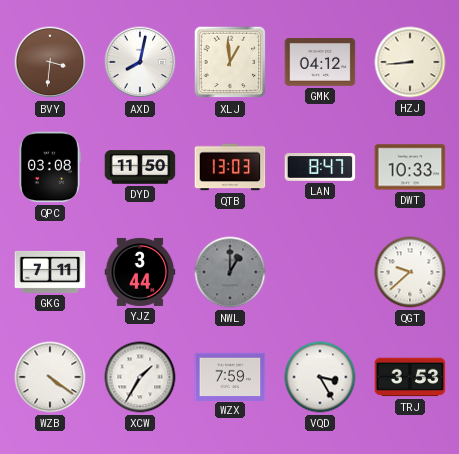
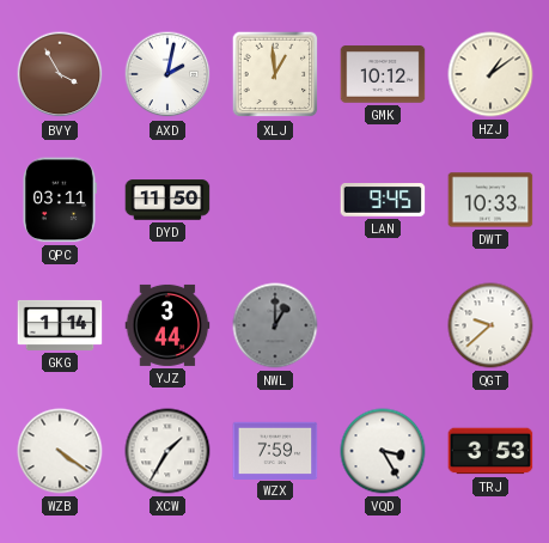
BVY: 3:31 -> 3:55
AXD: 8:02 -> 2:02
GMK: 04:12 -> 10:12
HZJ: 8:44 -> 1:09
QPC: 03:08 -> 03:11
QTB: 13:03 -> none
LAN: 8:47 -> 9:45
GKG: 7:11 -> 1:14
